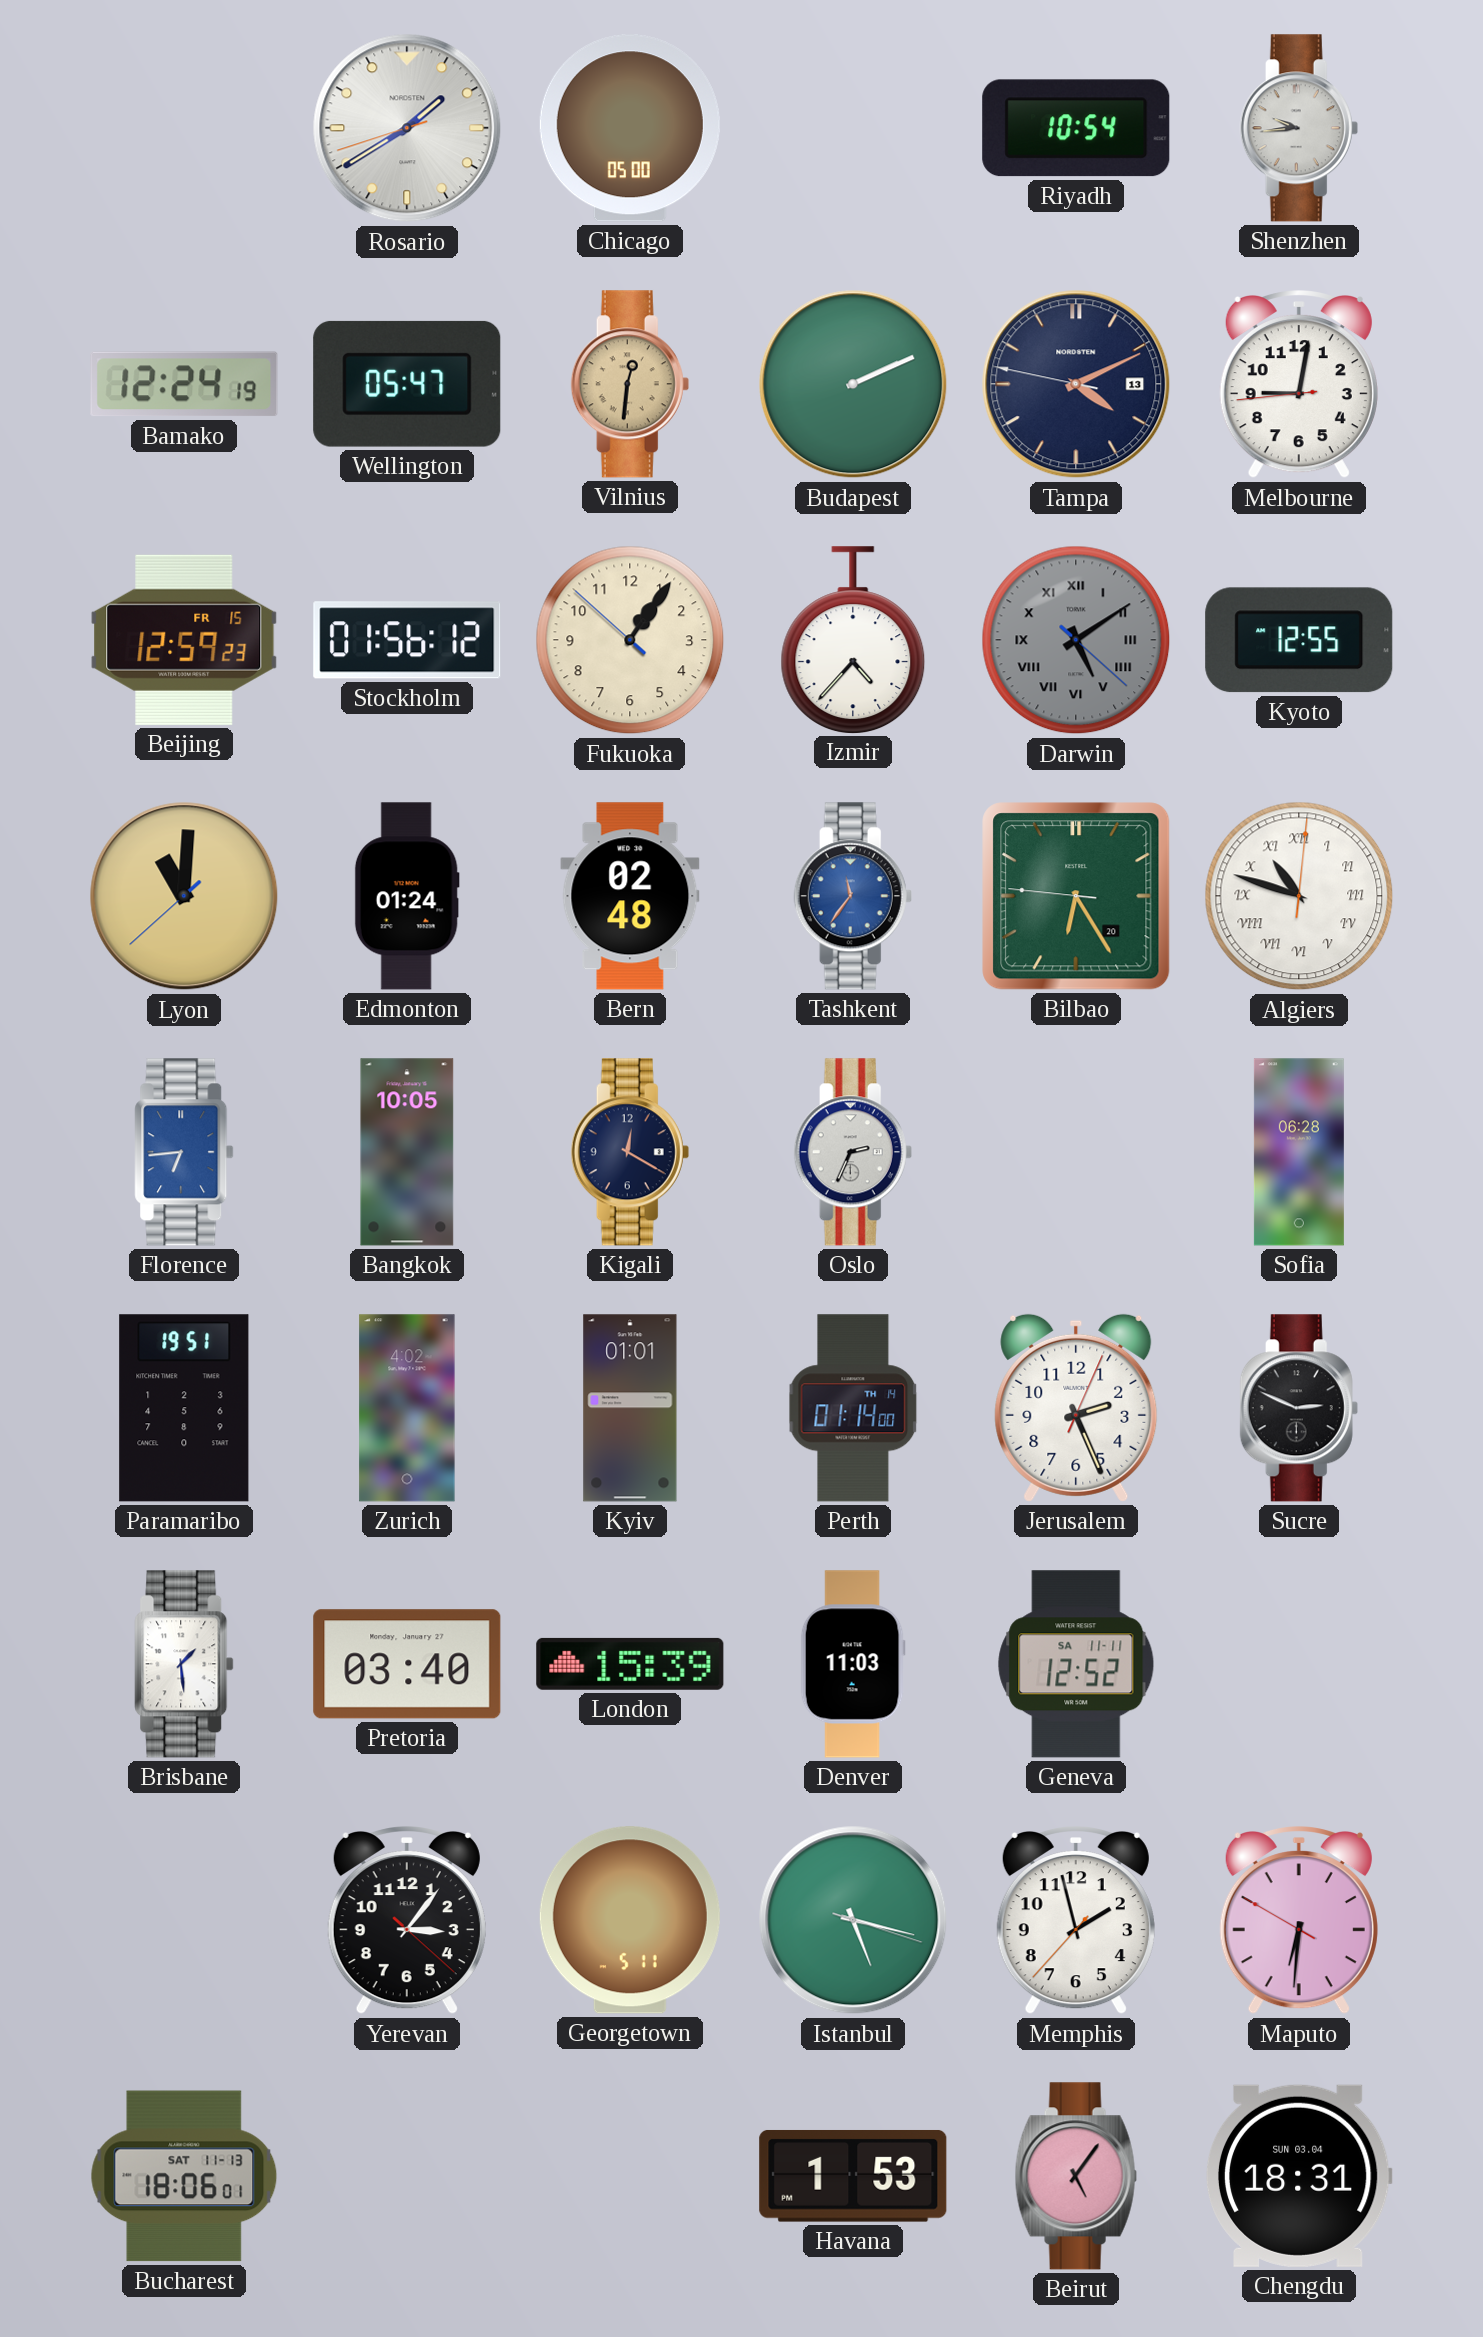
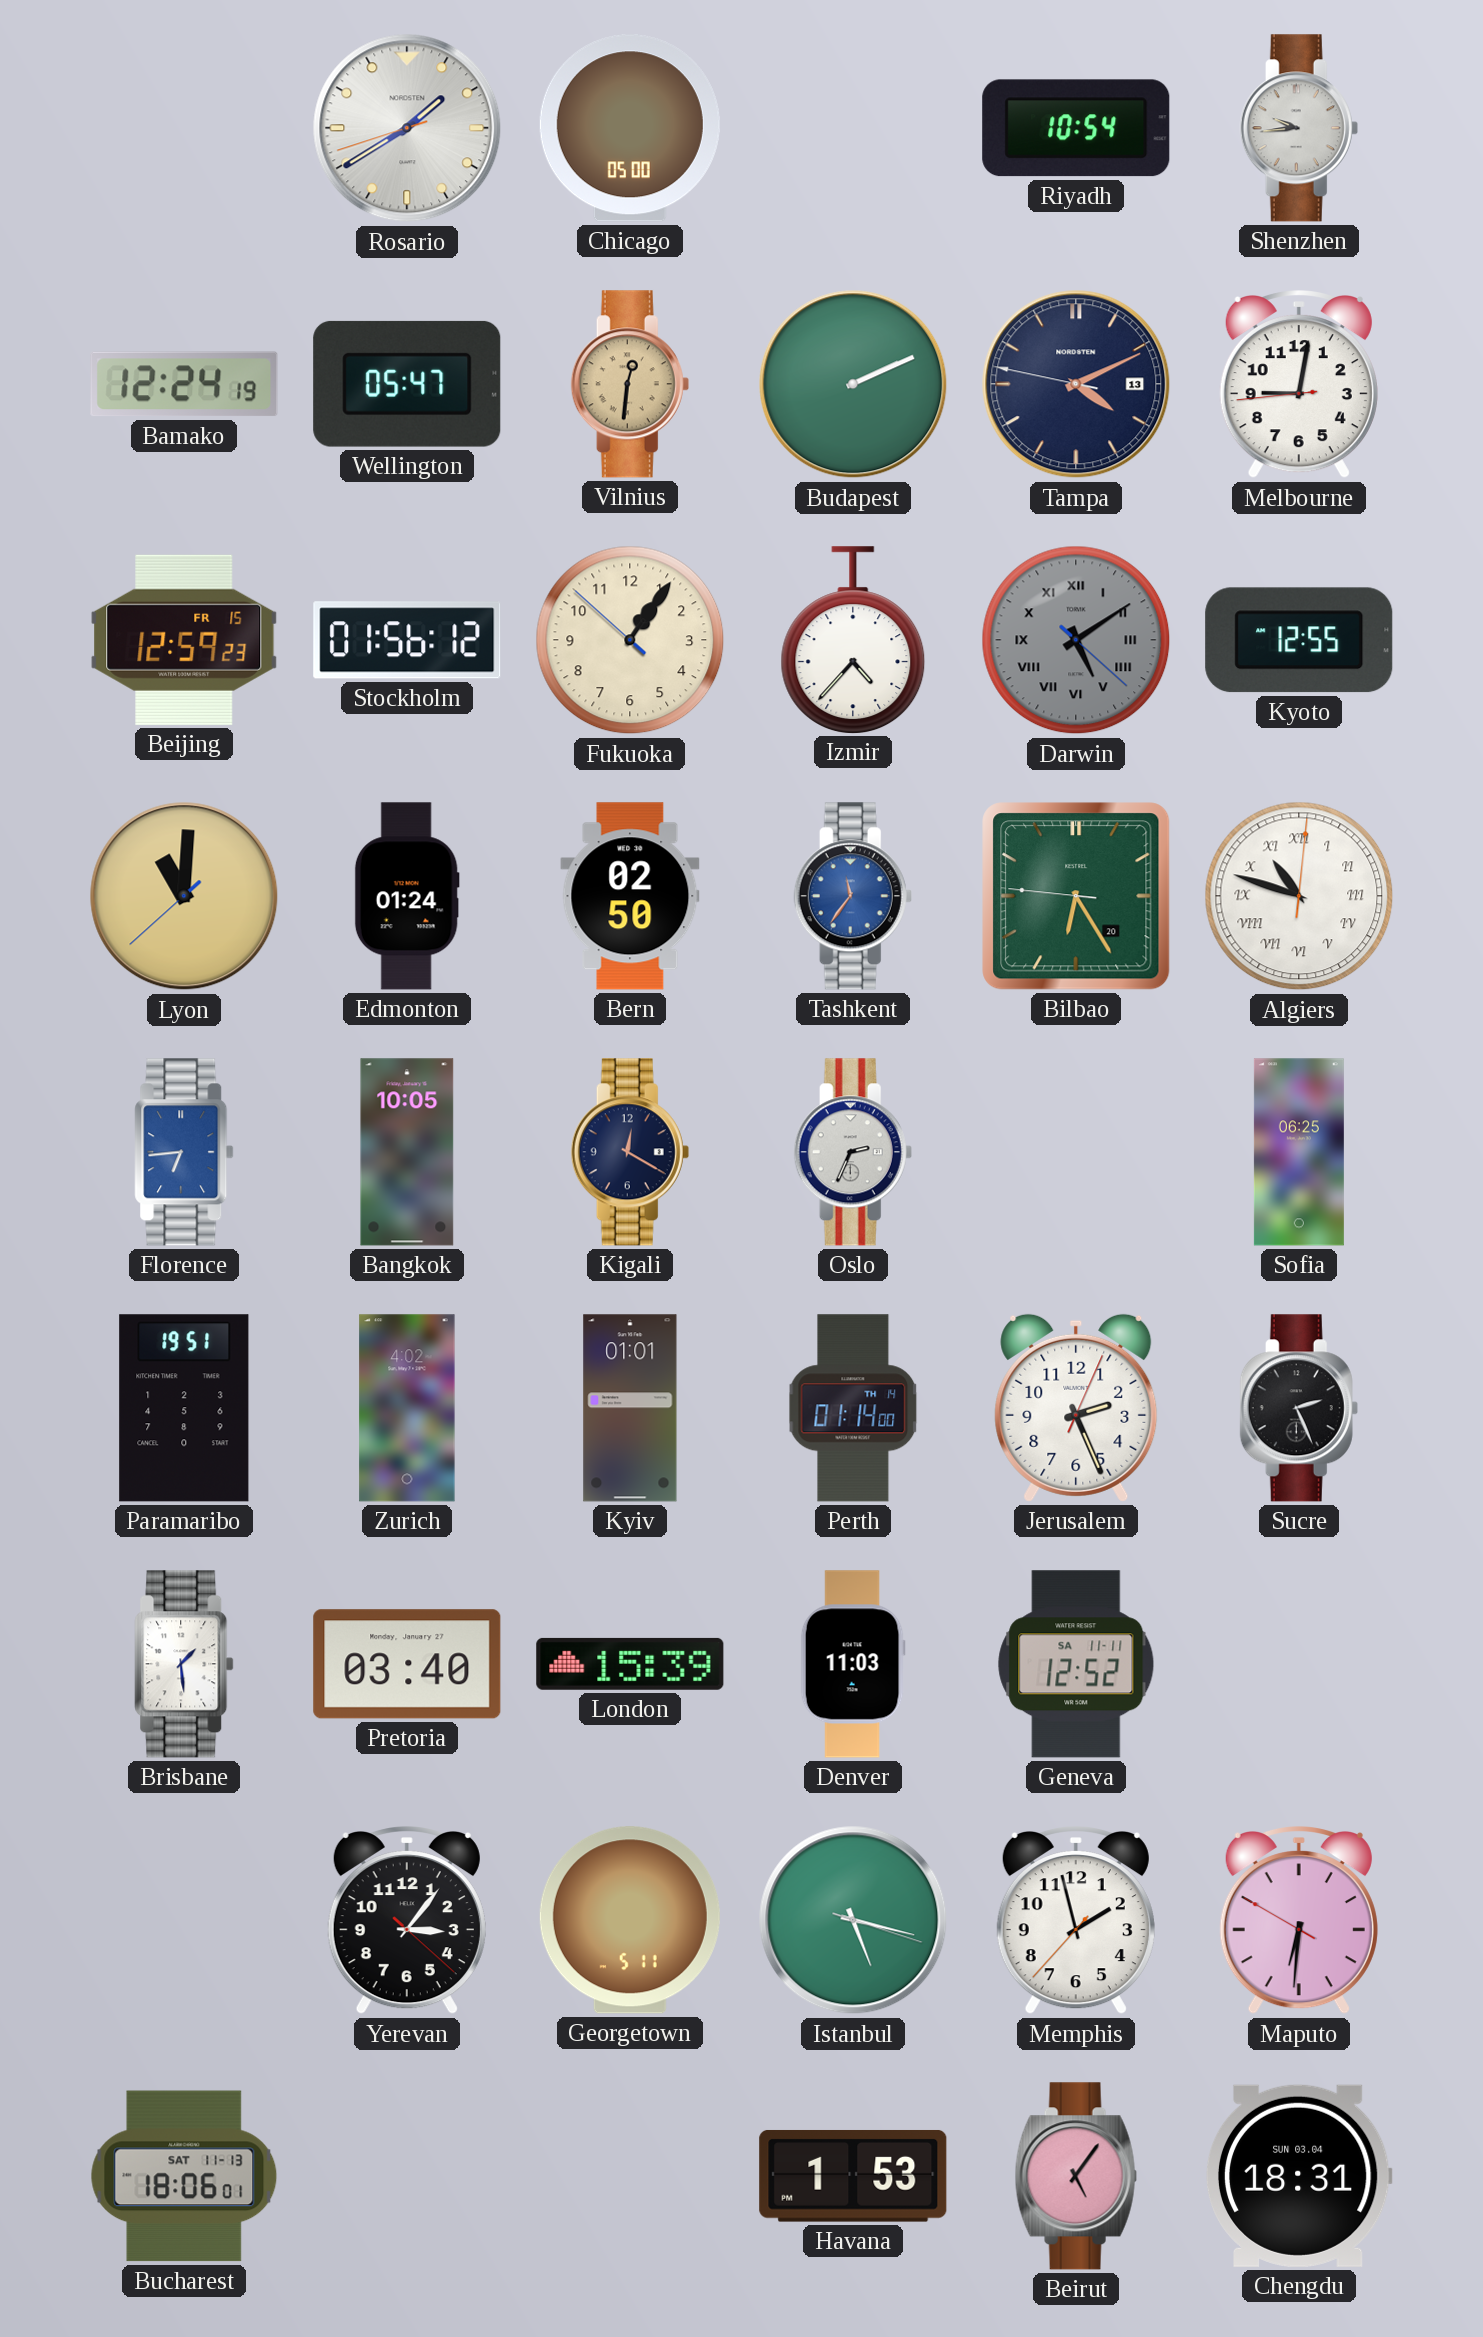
Bern: 02:48 -> 02:50
Sofia: 06:28 -> 06:25
Sucre: 2:49 -> 2:26
